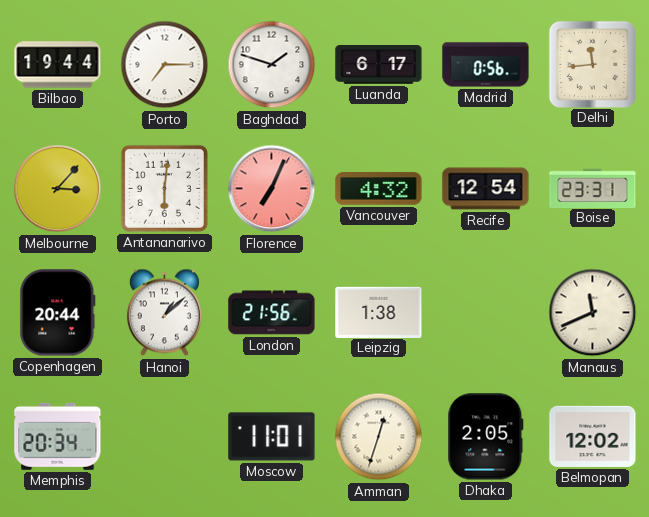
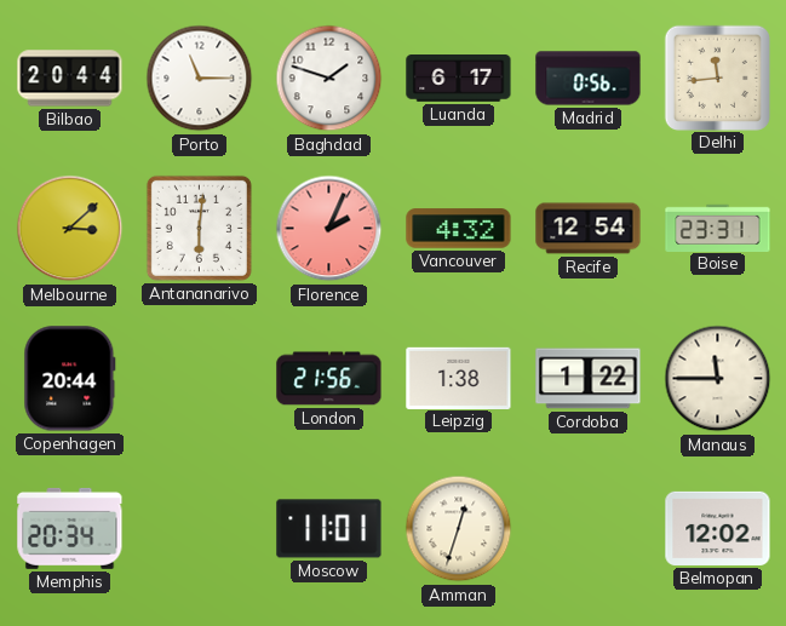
Bilbao: 19:44 -> 20:44
Porto: 7:15 -> 11:15
Melbourne: 3:07 -> 3:08
Florence: 7:04 -> 2:04
Hanoi: 1:08 -> none
Cordoba: none -> 1:22
Manaus: 11:41 -> 11:45
Dhaka: 2:05 -> none
